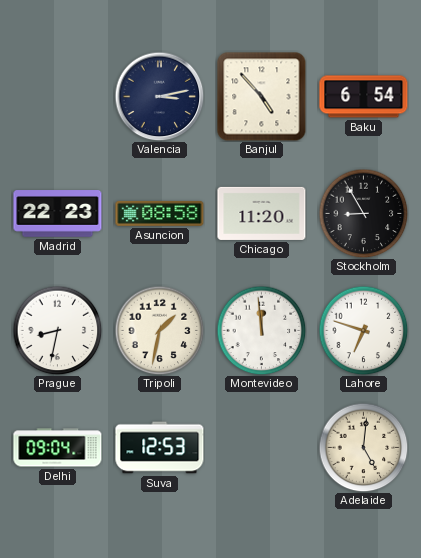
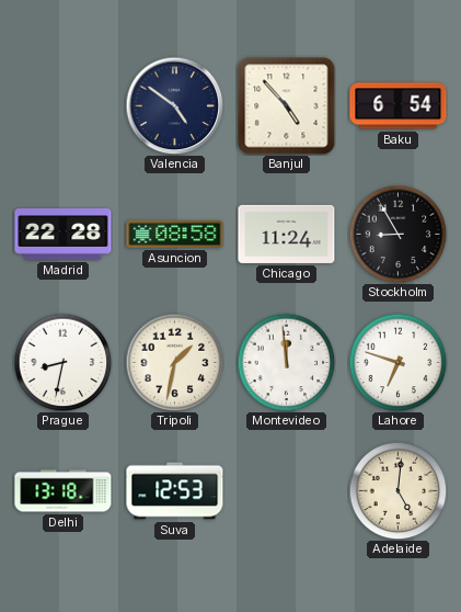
Valencia: 3:13 -> 4:51
Madrid: 22:23 -> 22:28
Chicago: 11:20 -> 11:24
Delhi: 09:04 -> 13:18
